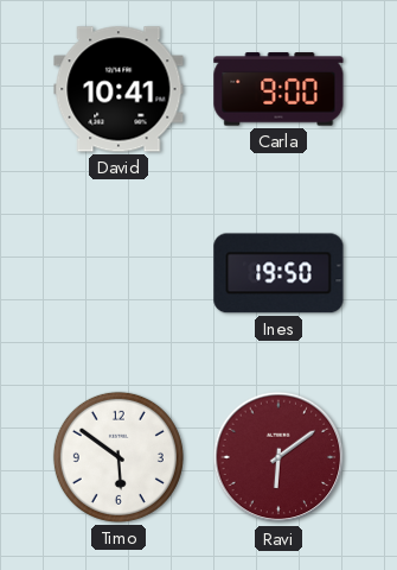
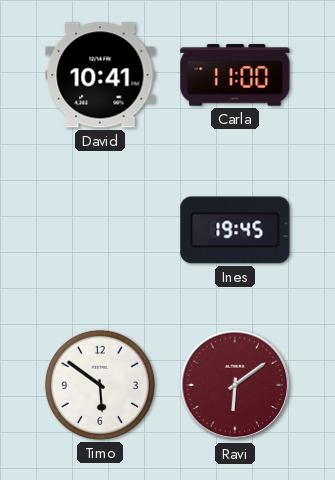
Carla: 9:00 -> 11:00
Ines: 19:50 -> 19:45
